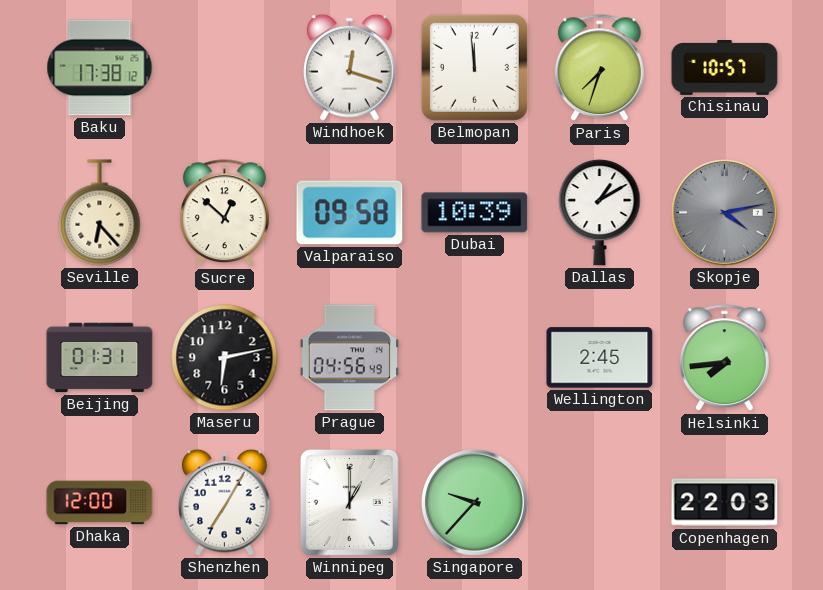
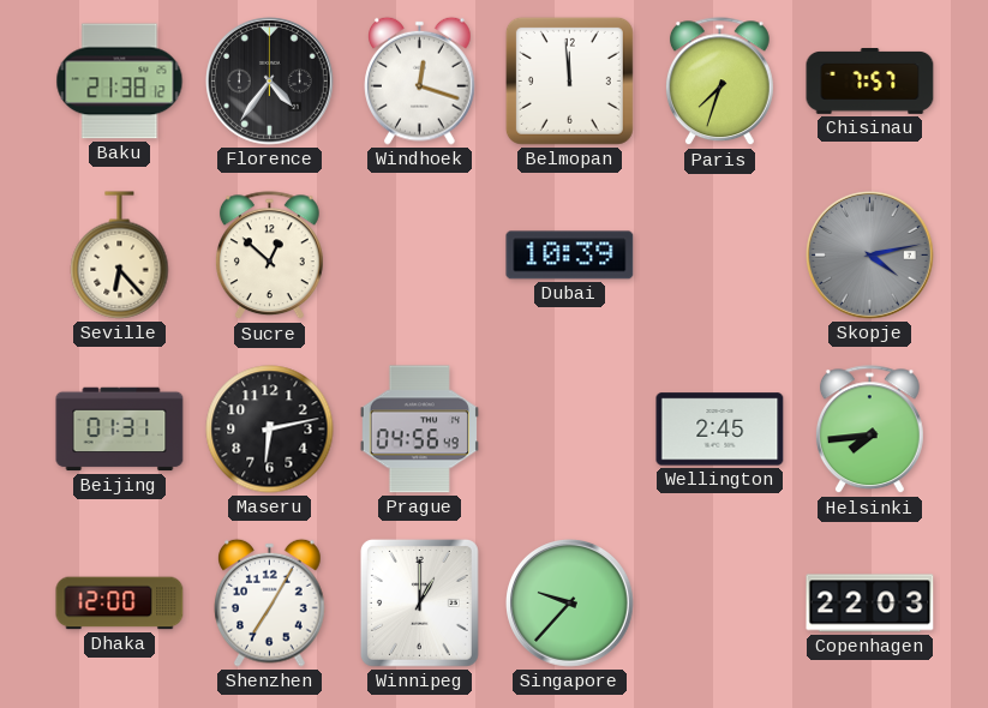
Baku: 17:38 -> 21:38
Florence: none -> 4:36
Chisinau: 10:57 -> 7:57
Valparaiso: 09:58 -> none
Dallas: 1:10 -> none
